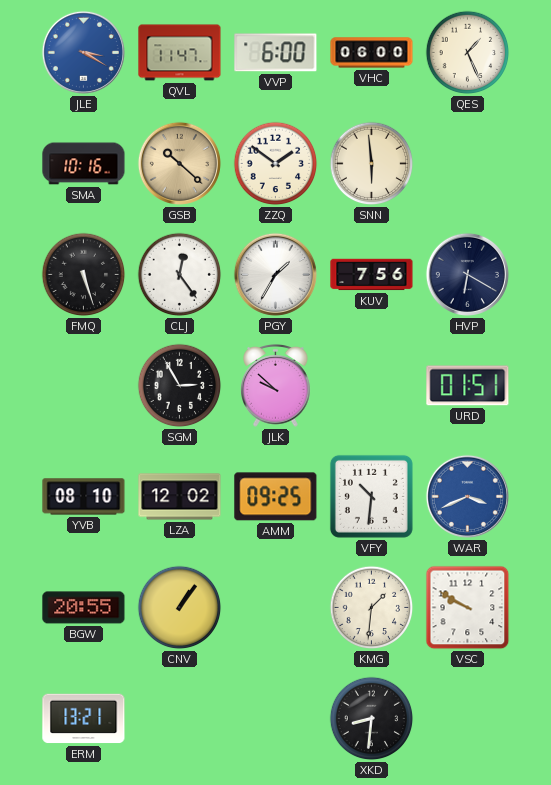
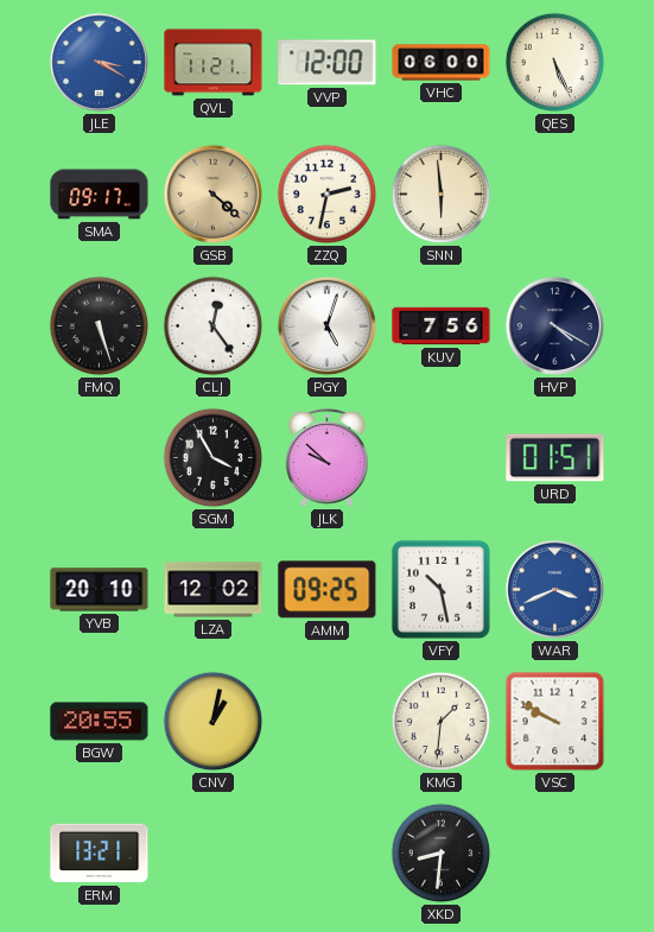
QVL: 11:47 -> 11:21
VVP: 6:00 -> 12:00
QES: 1:26 -> 5:26
SMA: 10:16 -> 09:17
GSB: 10:22 -> 4:22
ZZQ: 1:51 -> 2:32
PGY: 1:35 -> 5:03
HVP: 6:20 -> 4:20
SGM: 2:55 -> 3:55
YVB: 08:10 -> 20:10
VFY: 10:31 -> 10:28
CNV: 1:06 -> 1:02
